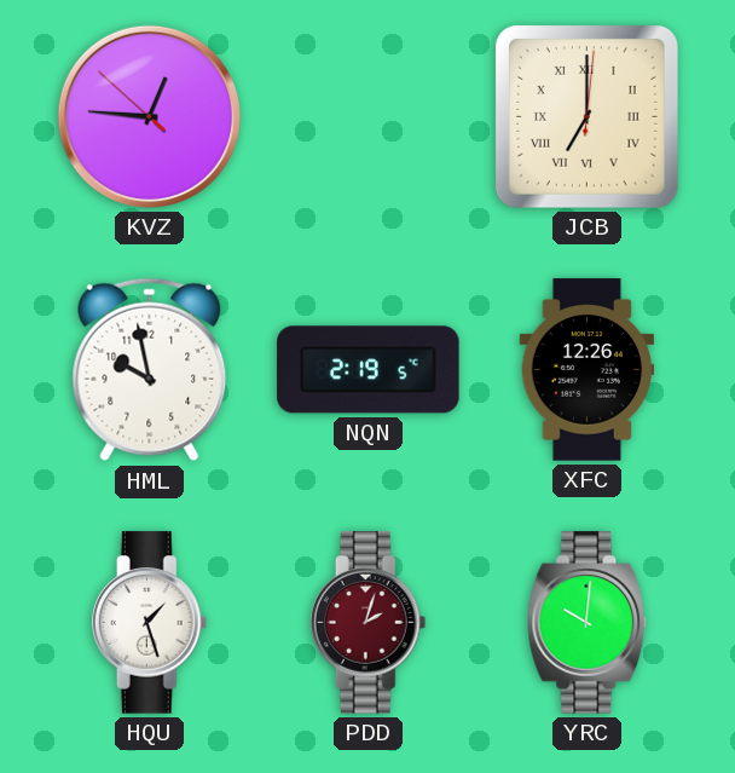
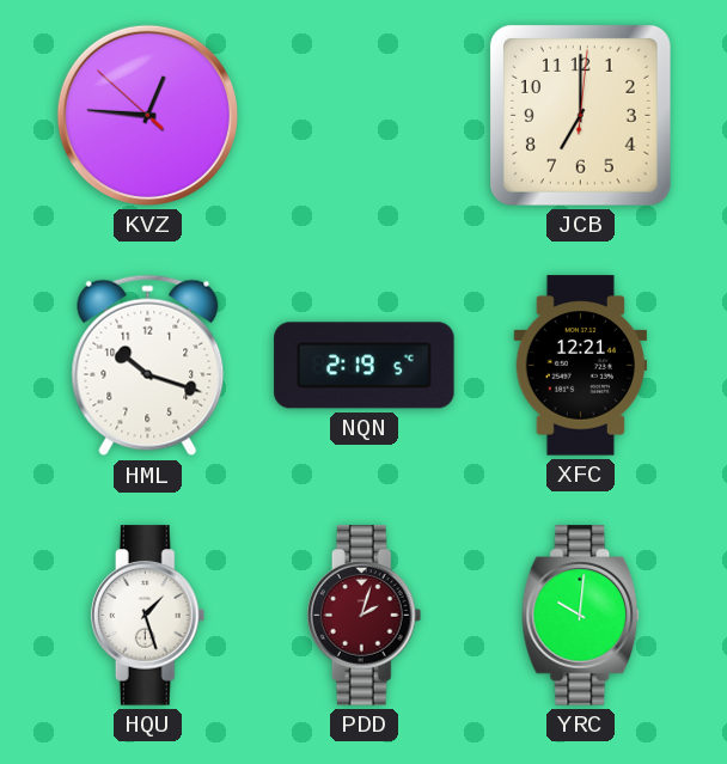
JCB numerals: Roman -> Arabic
HML: 9:58 -> 10:18
XFC: 12:26 -> 12:21
